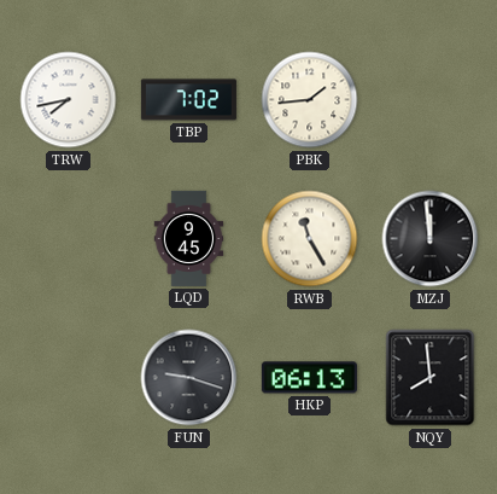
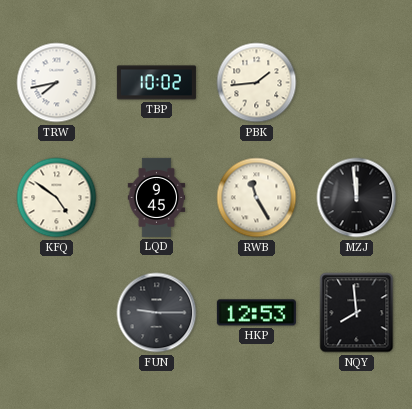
TBP: 7:02 -> 10:02
KFQ: none -> 4:51
FUN: 9:18 -> 9:15
HKP: 06:13 -> 12:53
